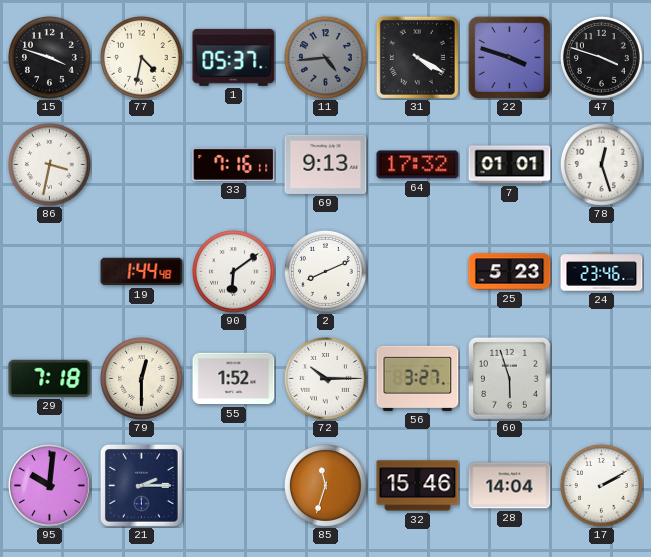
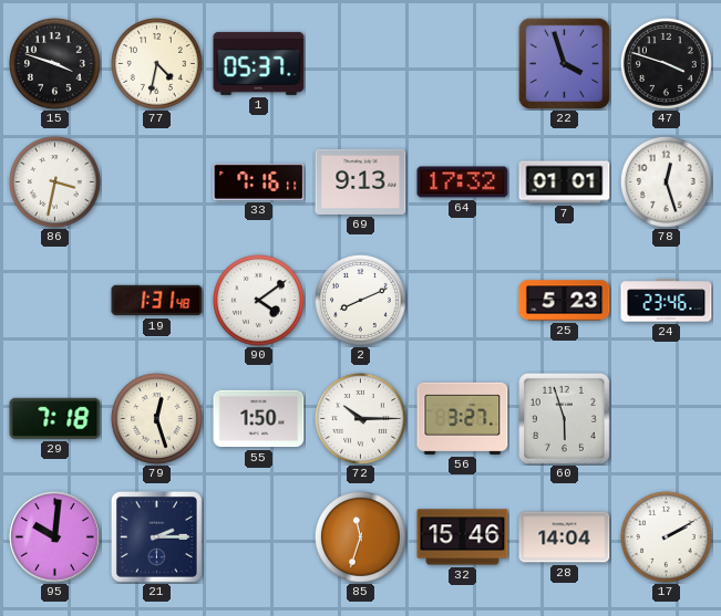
11: 4:44 -> none
31: 4:20 -> none
22: 3:48 -> 3:57
19: 1:44 -> 1:31
90: 6:09 -> 4:09
79: 12:30 -> 12:27
55: 1:52 -> 1:50
